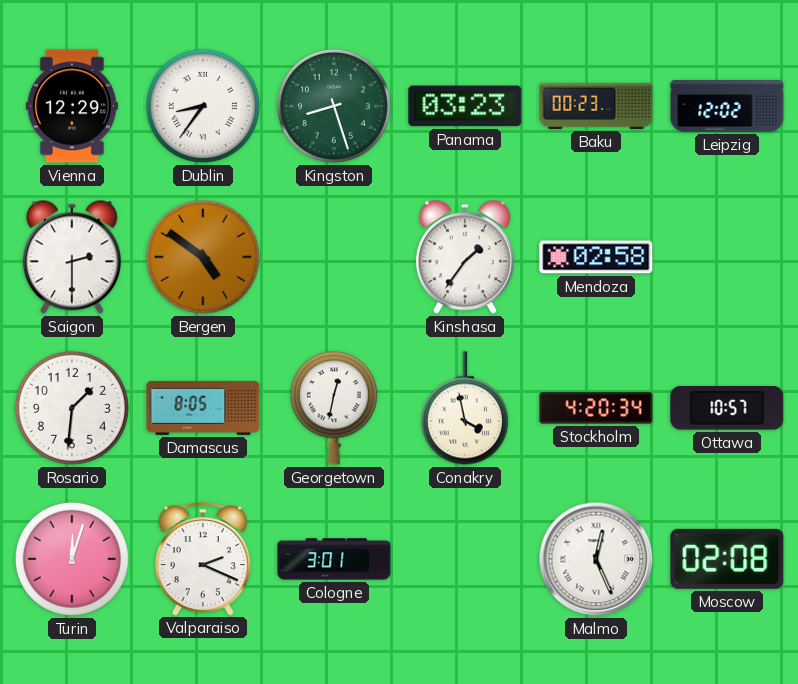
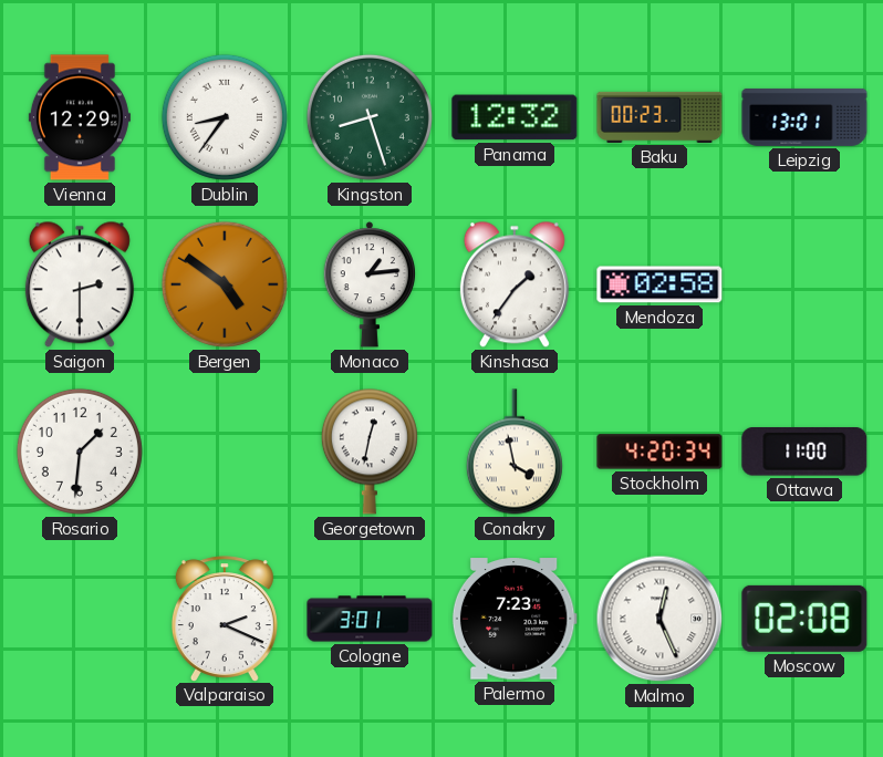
Panama: 03:23 -> 12:32
Leipzig: 12:02 -> 13:01
Monaco: none -> 1:14
Damascus: 8:05 -> none
Ottawa: 10:57 -> 11:00
Turin: 12:03 -> none
Palermo: none -> 7:23
